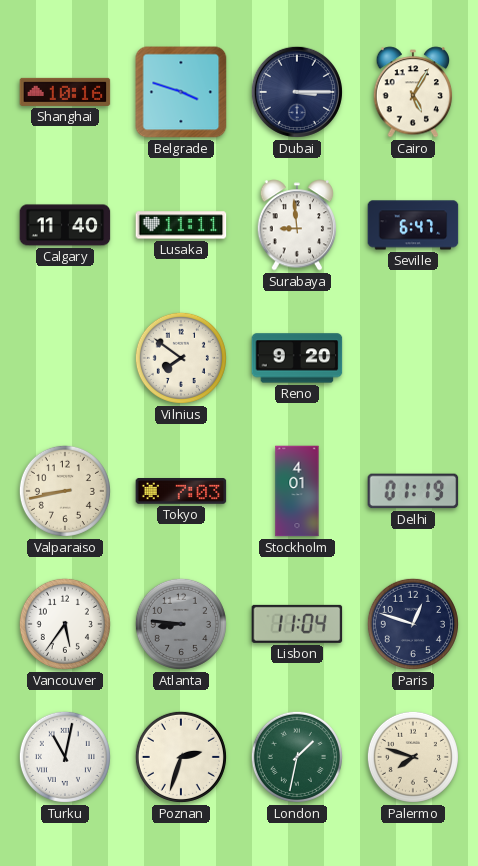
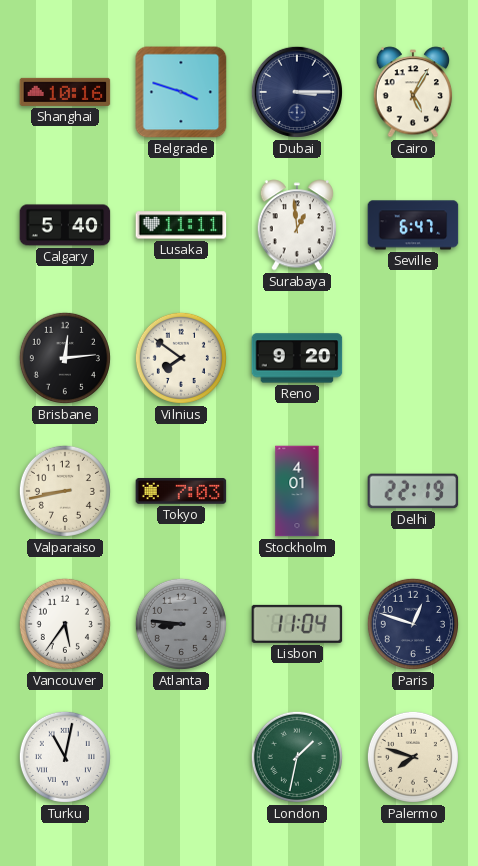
Calgary: 11:40 -> 5:40
Surabaya: 8:59 -> 12:59
Brisbane: none -> 12:14
Delhi: 01:19 -> 22:19
Poznan: 2:33 -> none
